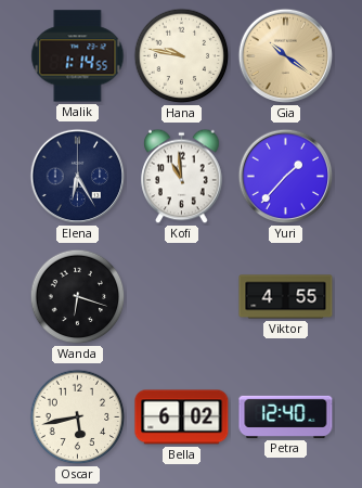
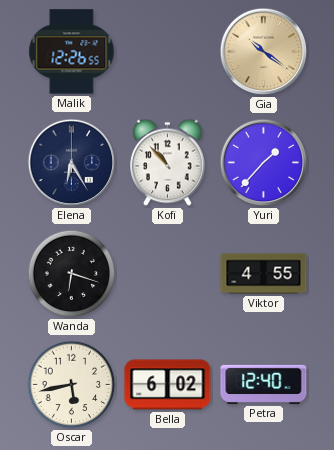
Malik: 1:14 -> 12:26
Hana: 9:47 -> none
Kofi: 10:59 -> 10:53
